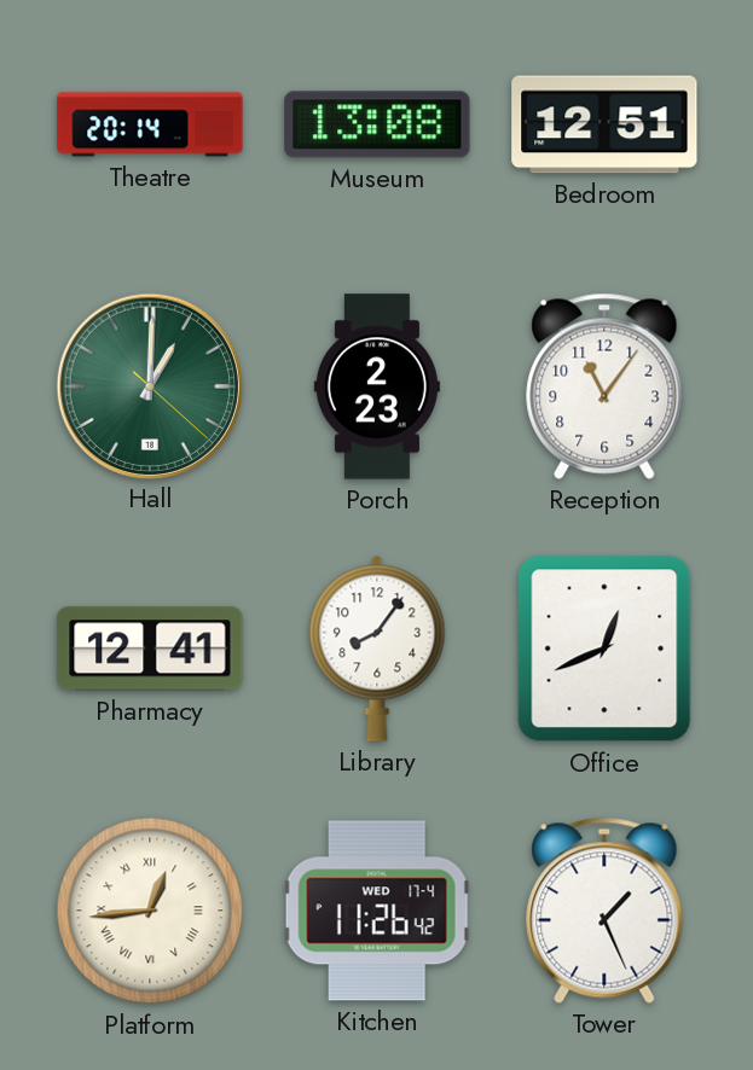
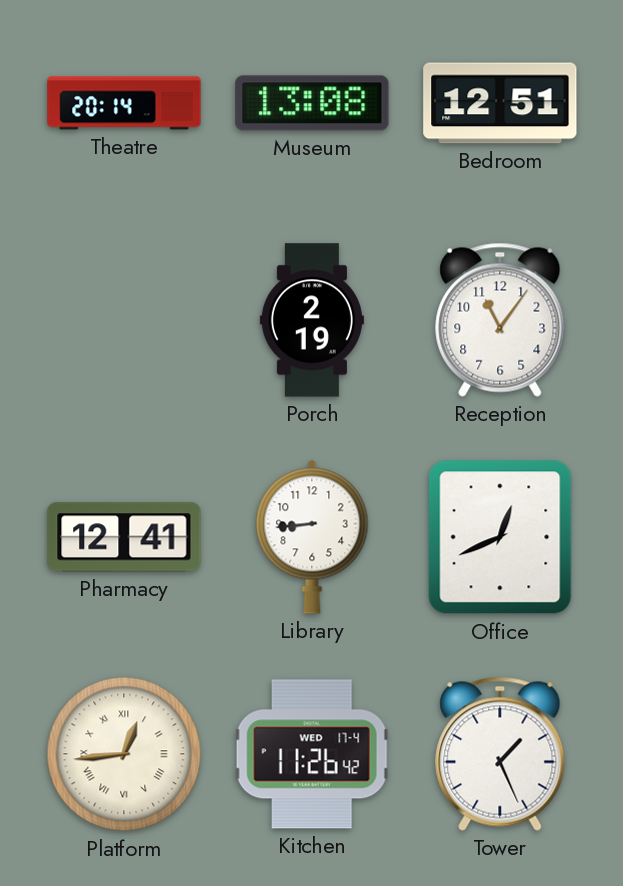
Hall: 1:00 -> none
Porch: 2:23 -> 2:19
Library: 8:06 -> 8:44
